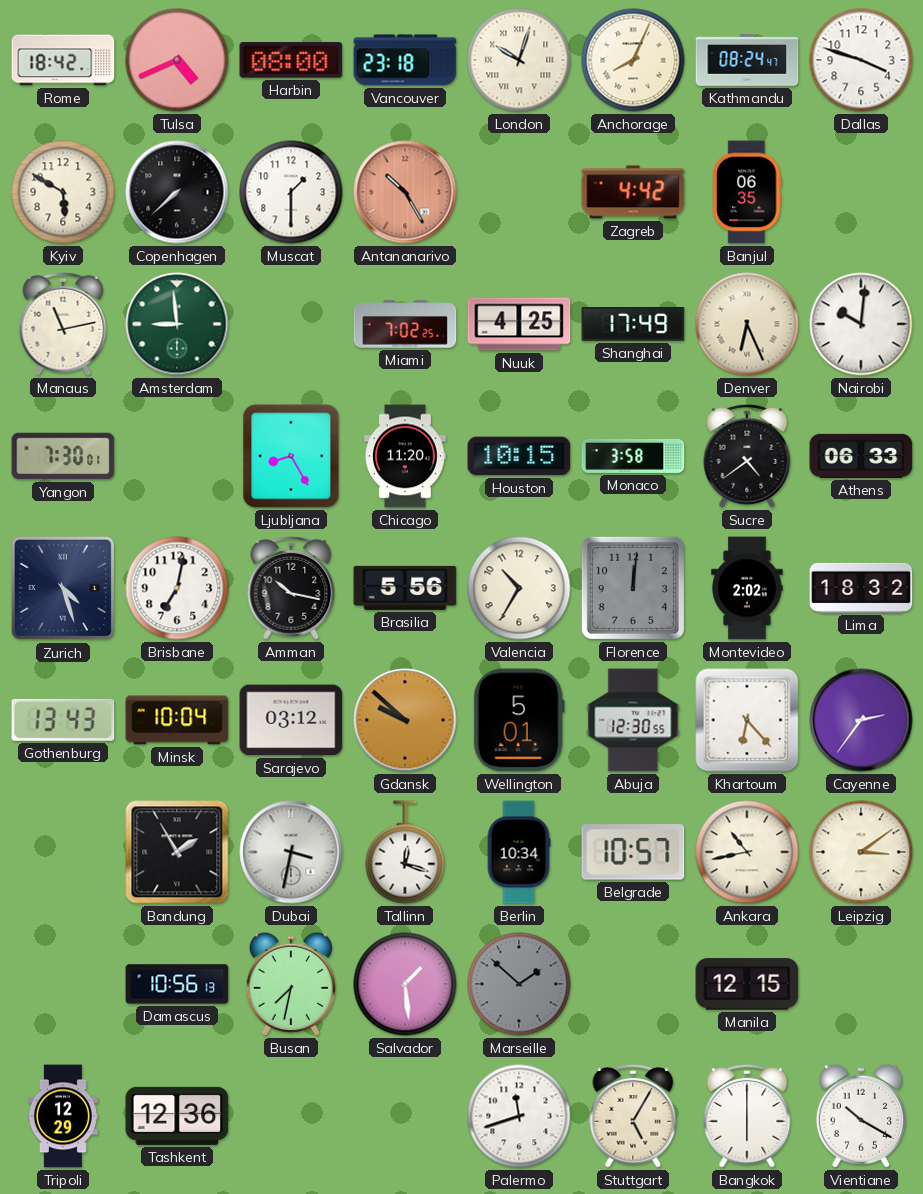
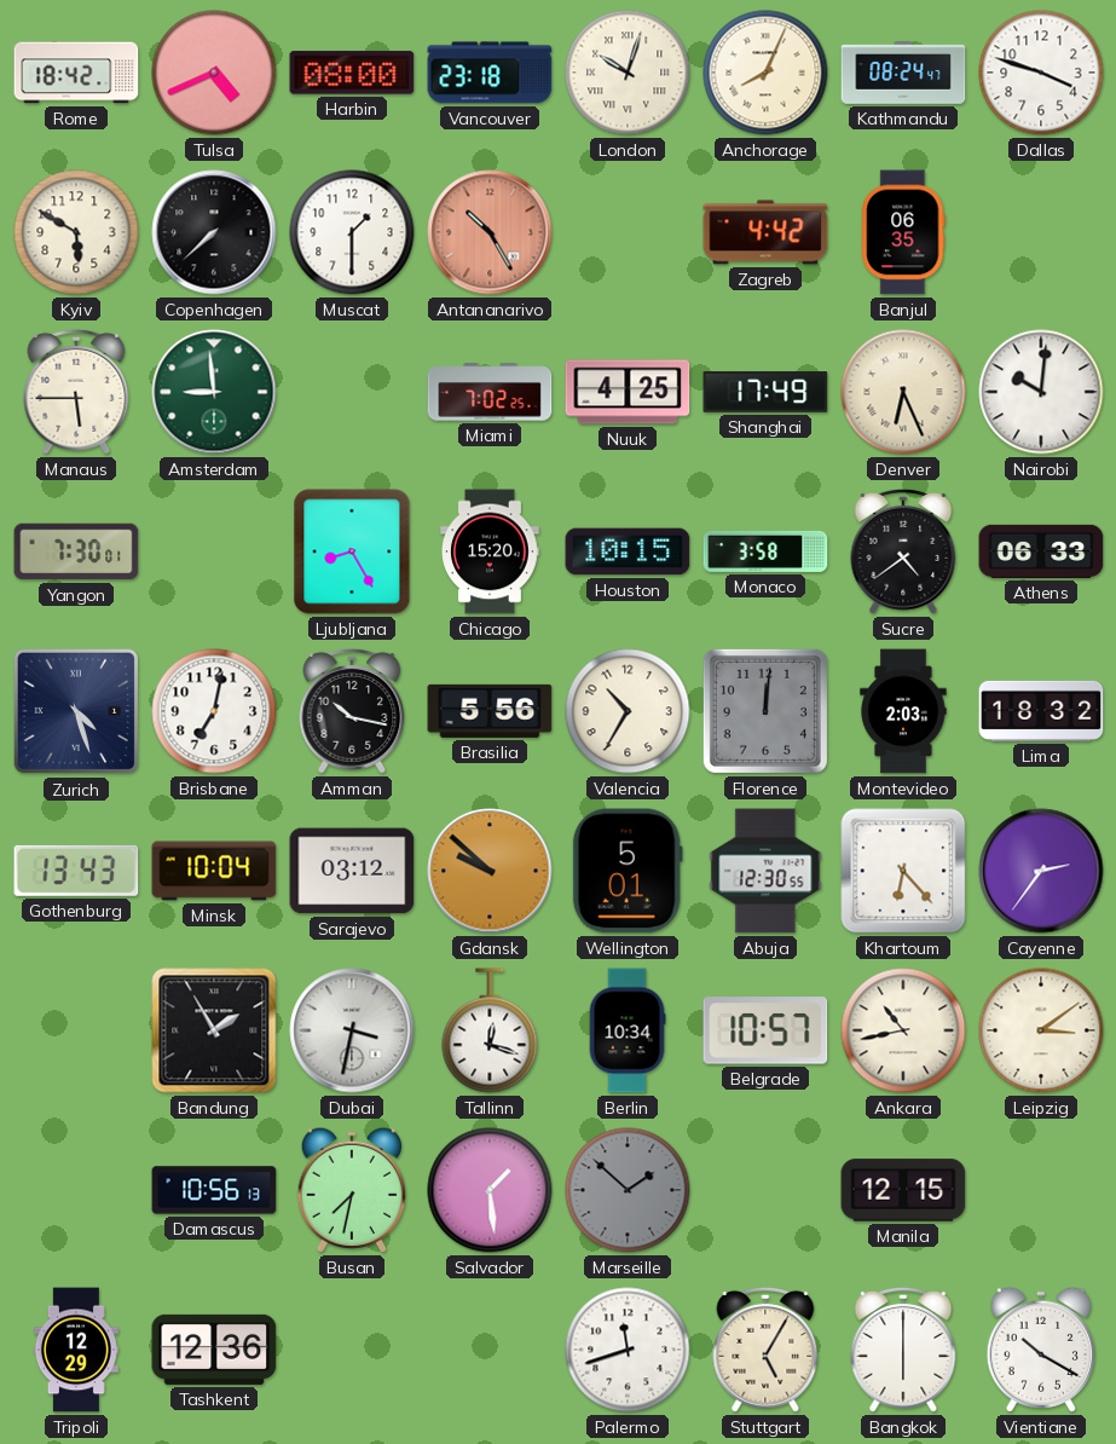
Manaus: 11:13 -> 5:45
Chicago: 11:20 -> 15:20
Montevideo: 2:02 -> 2:03
